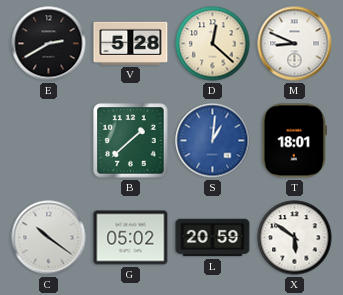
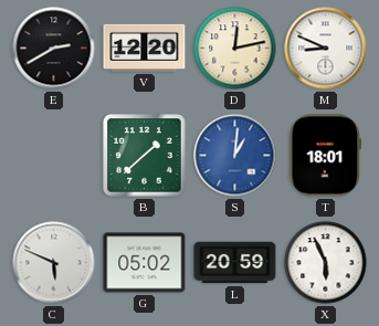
V: 5:28 -> 12:20
D: 12:22 -> 12:13
C: 10:21 -> 5:49
X: 5:51 -> 5:56
